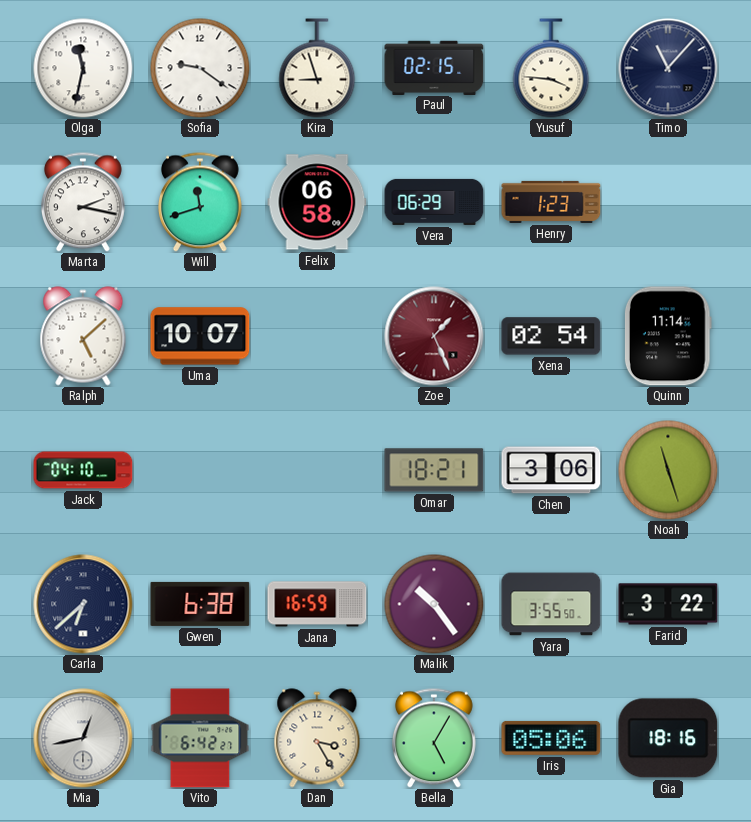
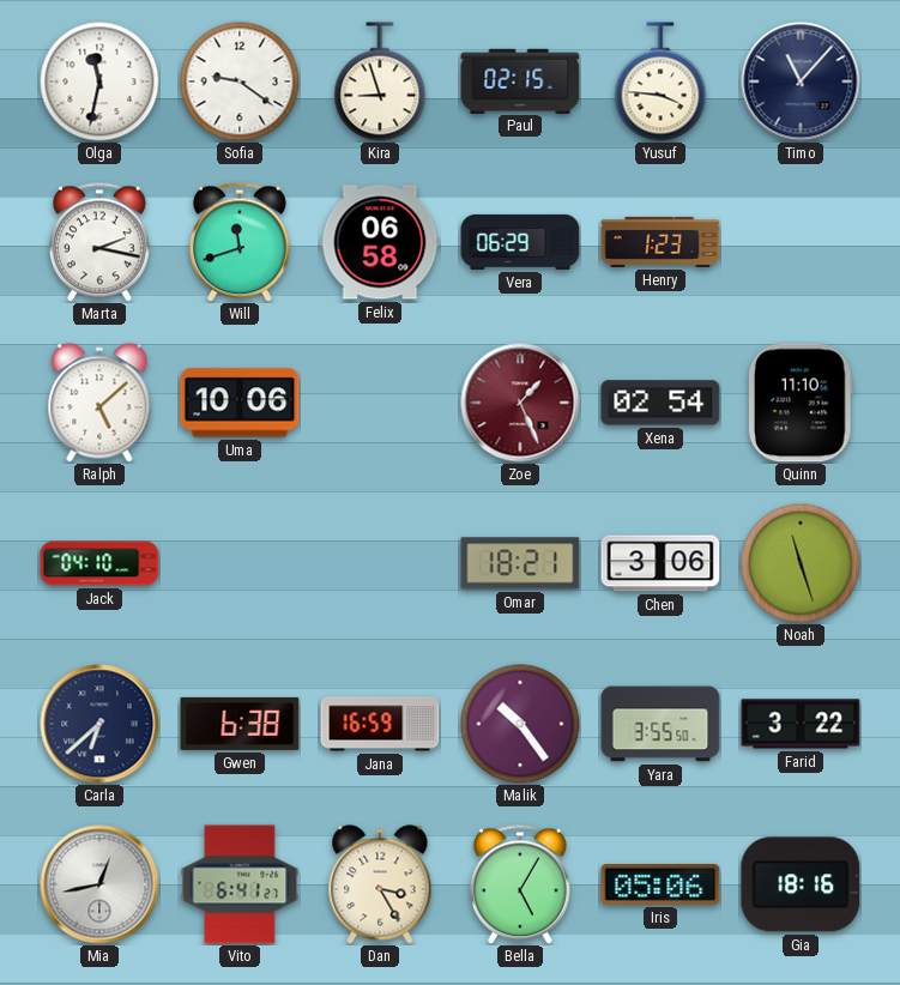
Uma: 10:07 -> 10:06
Quinn: 11:14 -> 11:10
Vito: 6:42 -> 6:41
